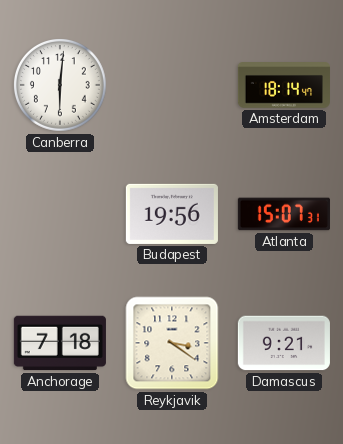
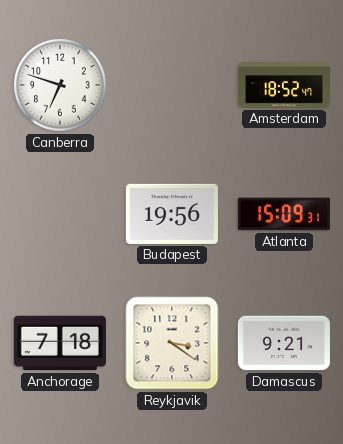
Canberra: 6:01 -> 6:48
Amsterdam: 18:14 -> 18:52
Atlanta: 15:07 -> 15:09
